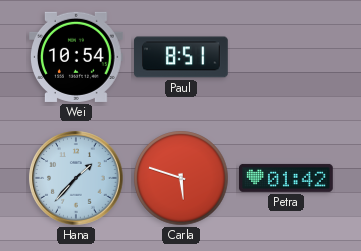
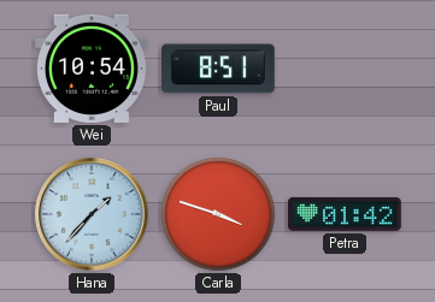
Carla: 5:48 -> 3:48
